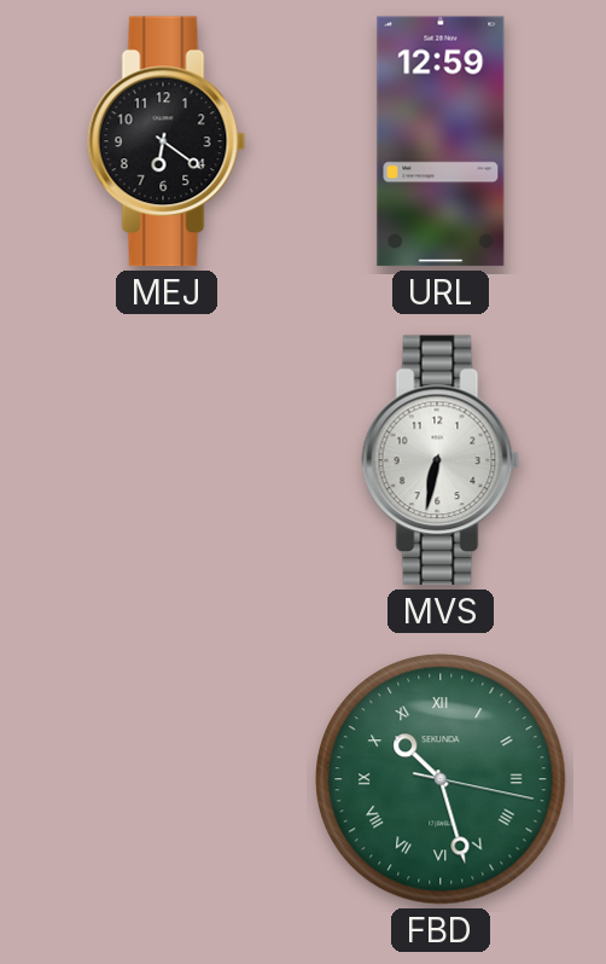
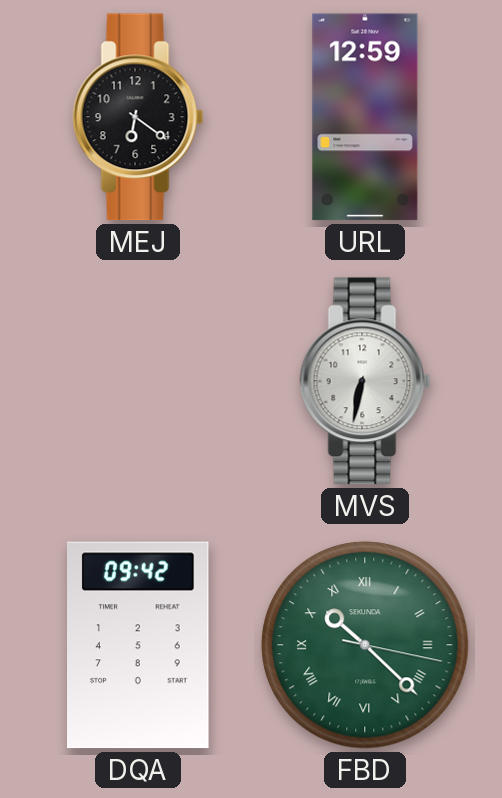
DQA: none -> 09:42
FBD: 10:27 -> 10:22
